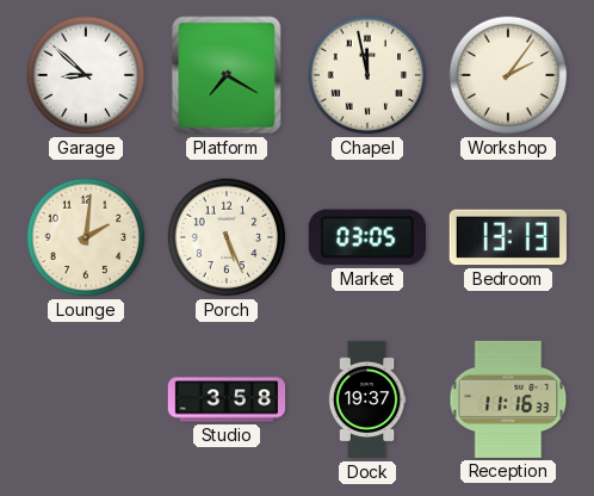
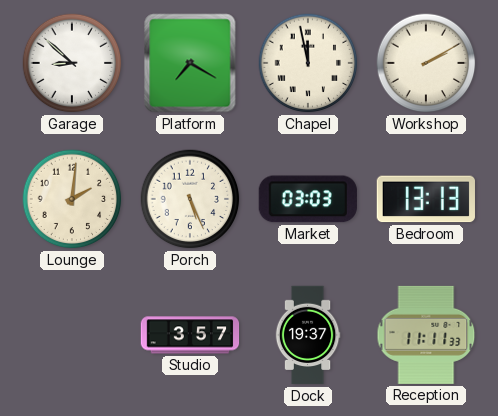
Workshop: 2:06 -> 2:10
Market: 03:05 -> 03:03
Studio: 3:58 -> 3:57
Reception: 11:16 -> 11:11
